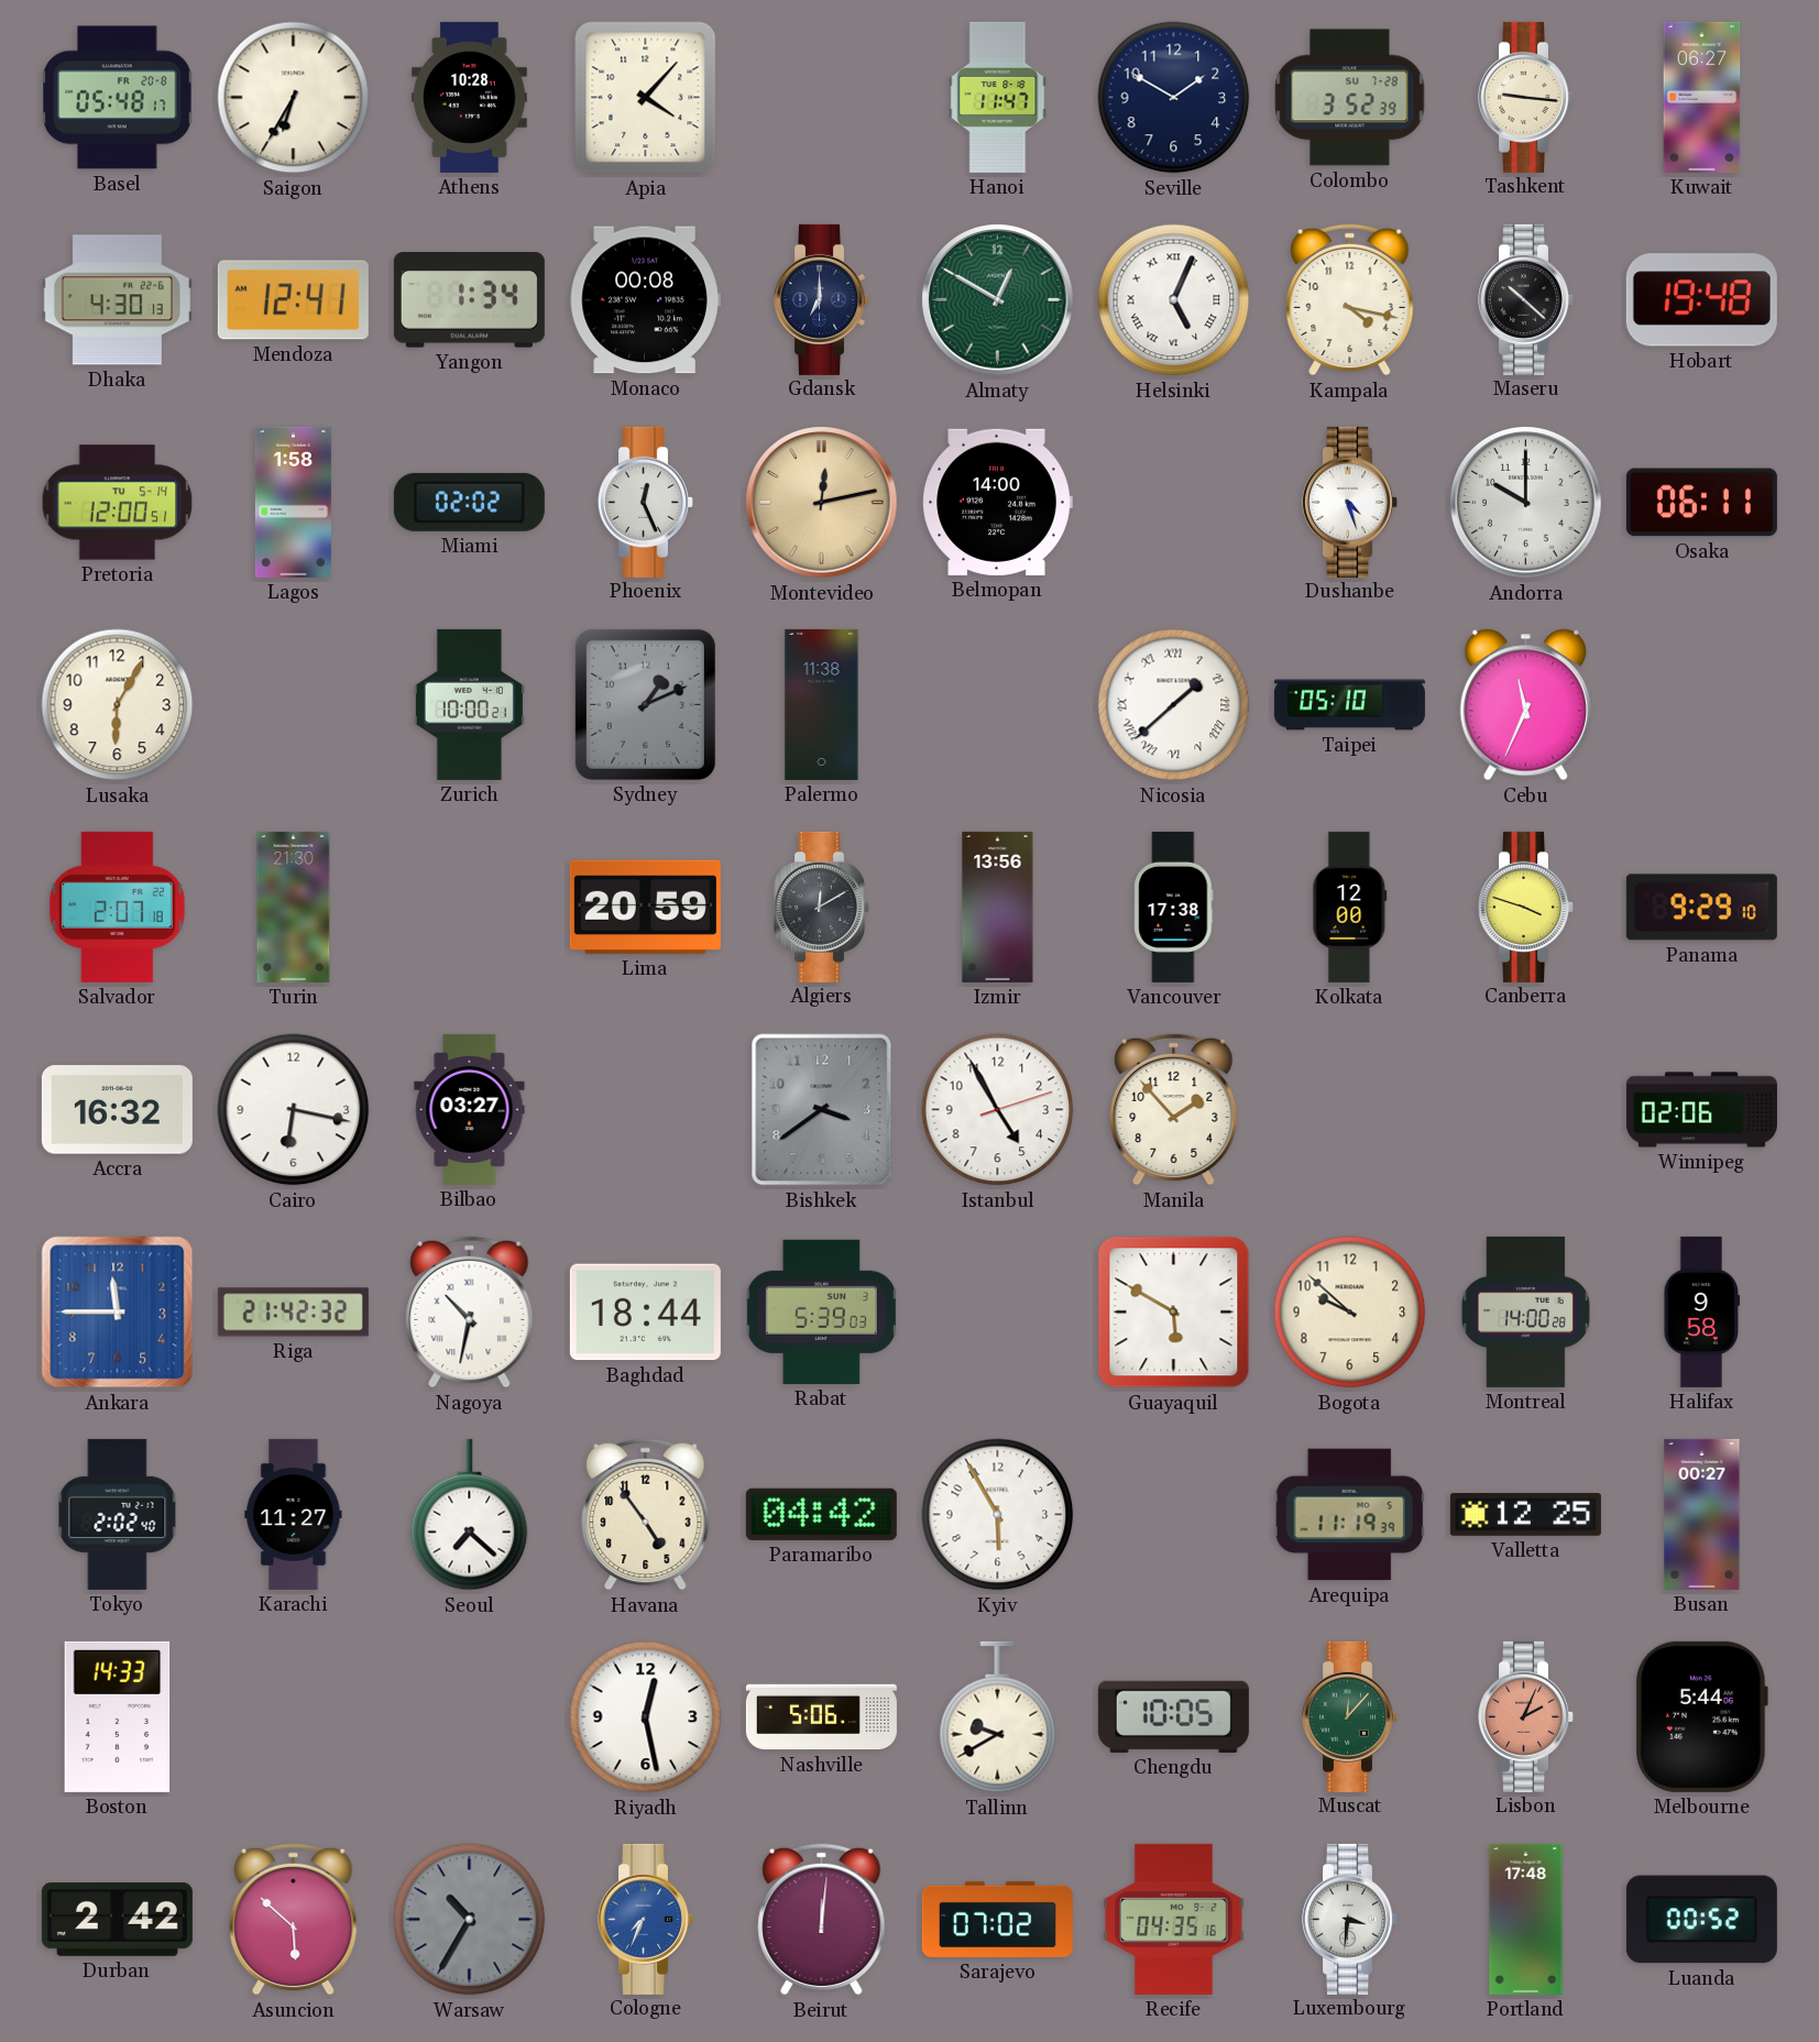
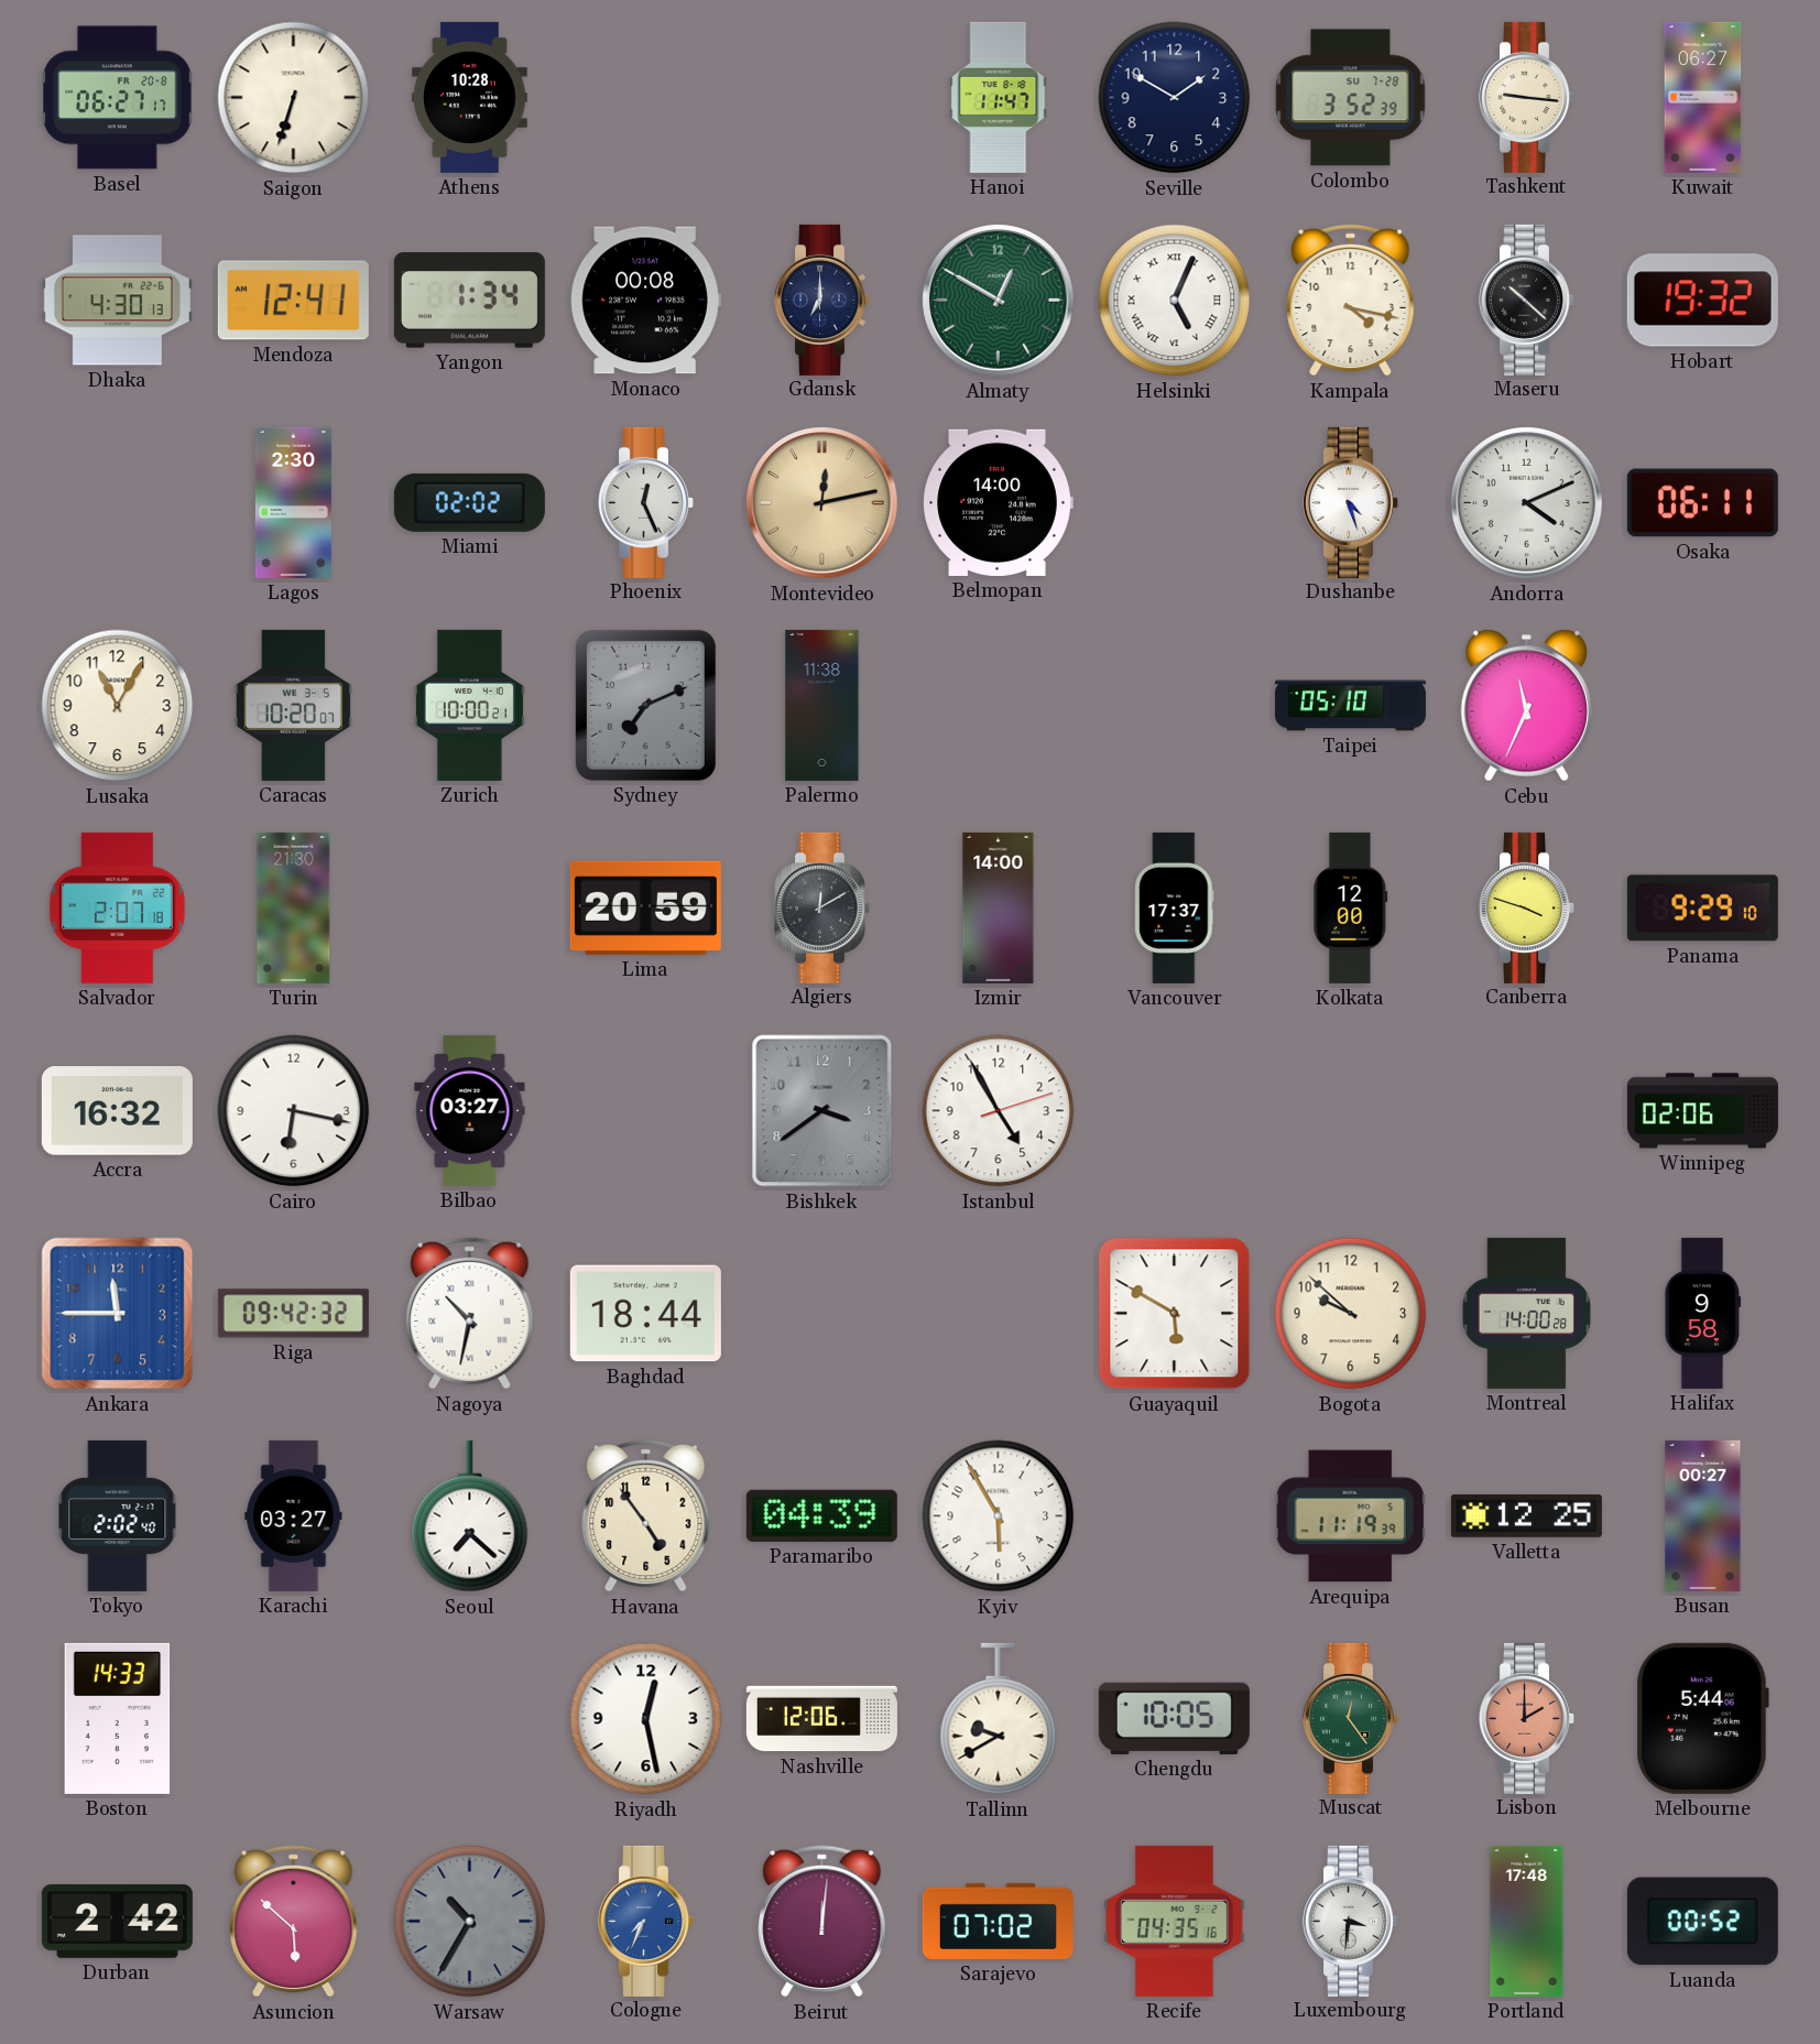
Basel: 05:48 -> 06:27
Saigon: 6:35 -> 6:33
Apia: 4:07 -> none
Hobart: 19:48 -> 19:32
Pretoria: 12:00 -> none
Lagos: 1:58 -> 2:30
Andorra: 10:00 -> 4:11
Lusaka: 6:05 -> 11:05
Caracas: none -> 10:20
Sydney: 1:11 -> 7:11
Nicosia: 1:38 -> none
Izmir: 13:56 -> 14:00
Vancouver: 17:38 -> 17:37
Manila: 1:53 -> none
Riga: 21:42 -> 09:42
Rabat: 5:39 -> none
Karachi: 11:27 -> 03:27
Paramaribo: 04:42 -> 04:39
Nashville: 5:06 -> 12:06
Muscat: 12:07 -> 12:24
Lisbon: 2:04 -> 2:00
